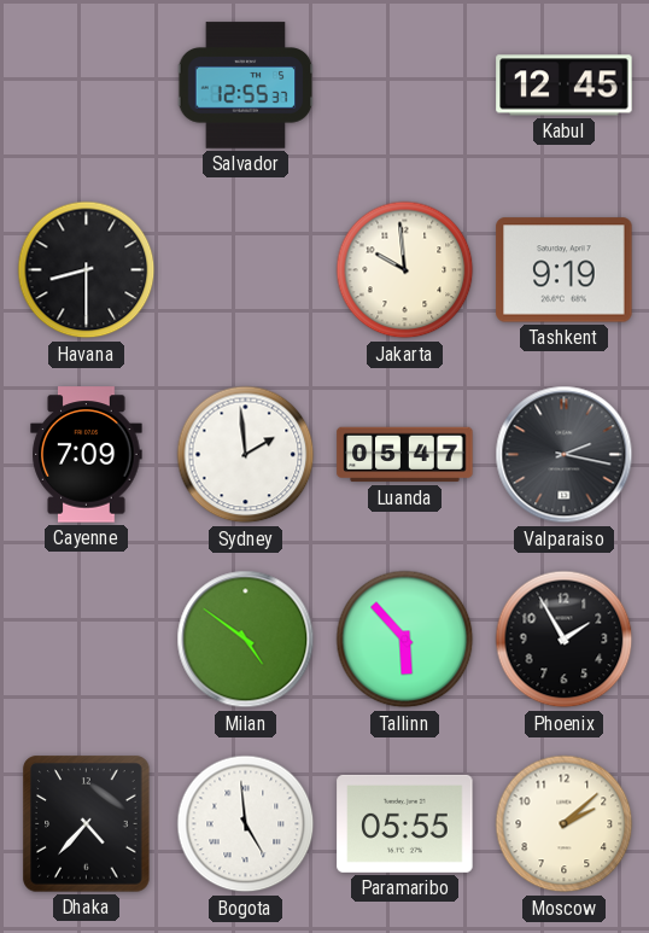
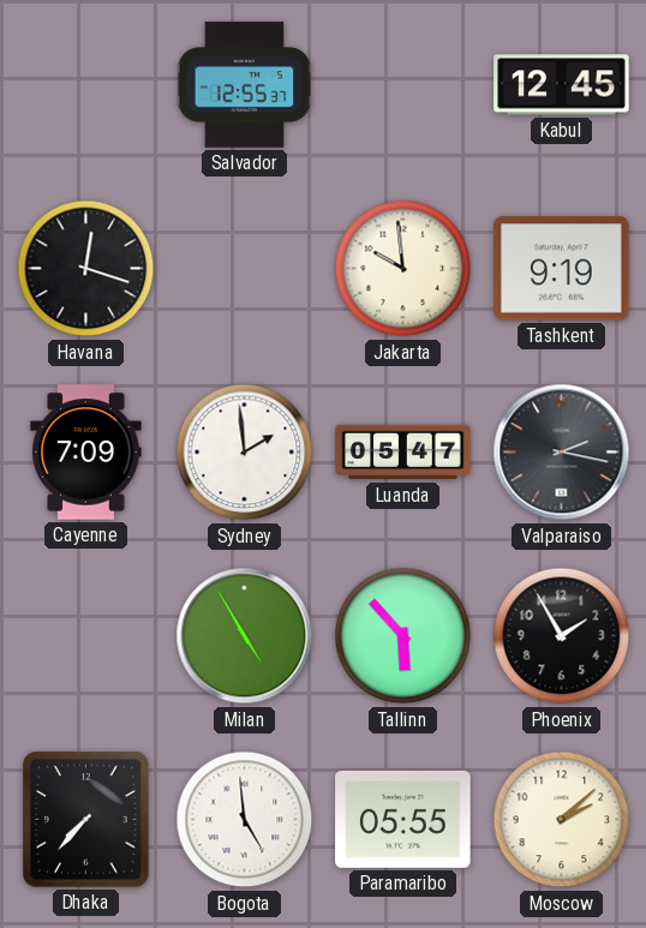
Havana: 8:30 -> 12:18
Milan: 4:51 -> 4:55
Dhaka: 4:37 -> 7:37
